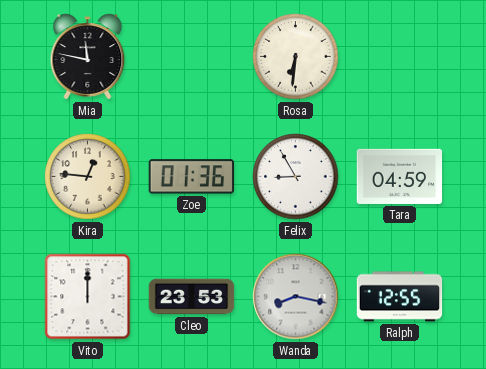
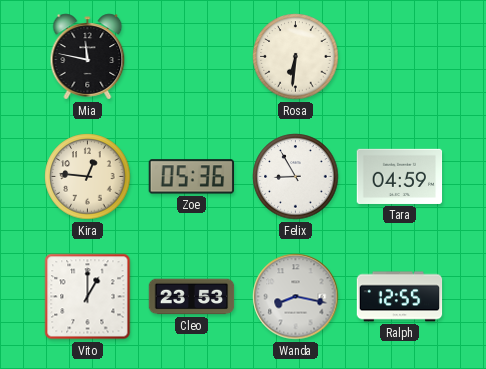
Zoe: 01:36 -> 05:36
Vito: 12:00 -> 1:00
